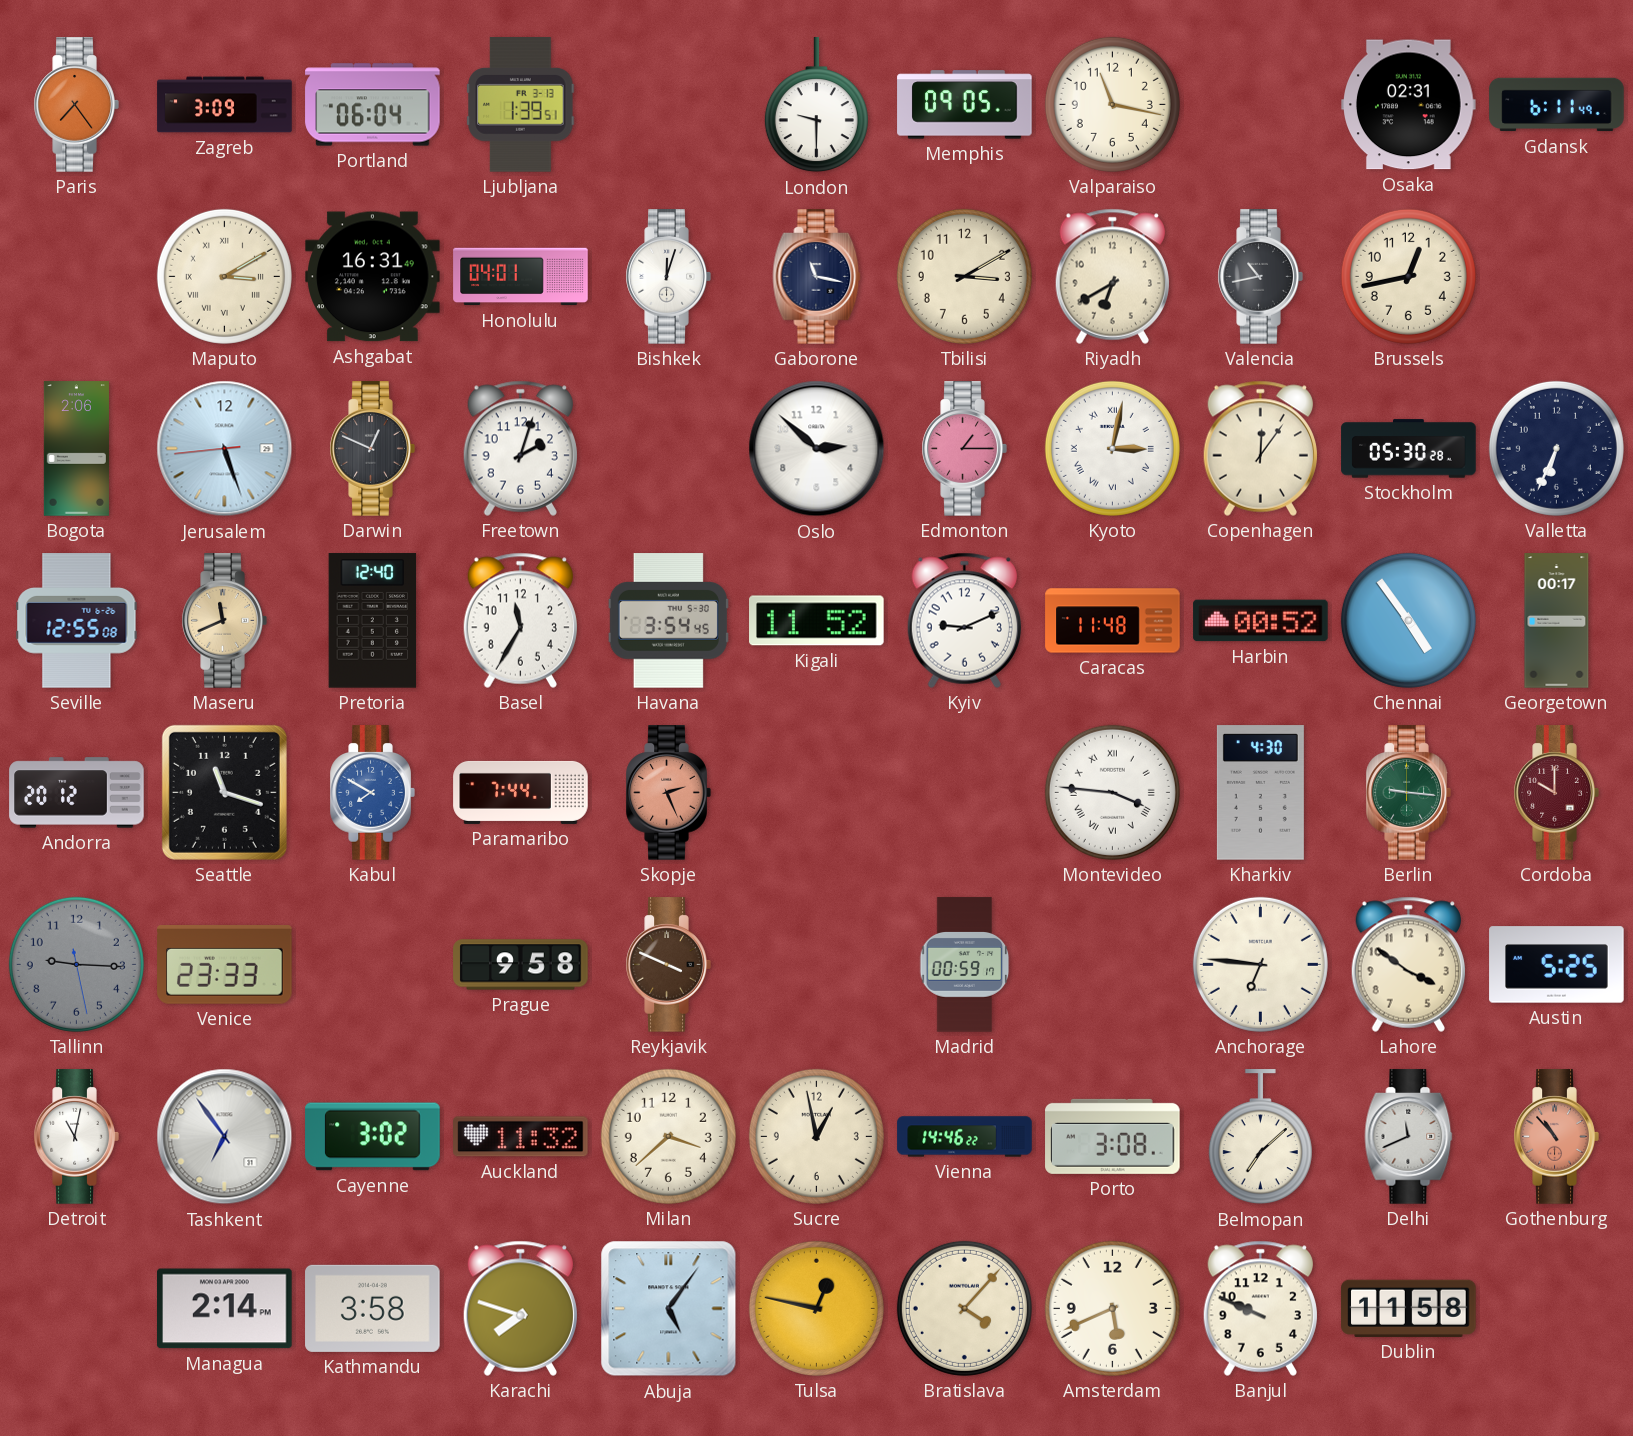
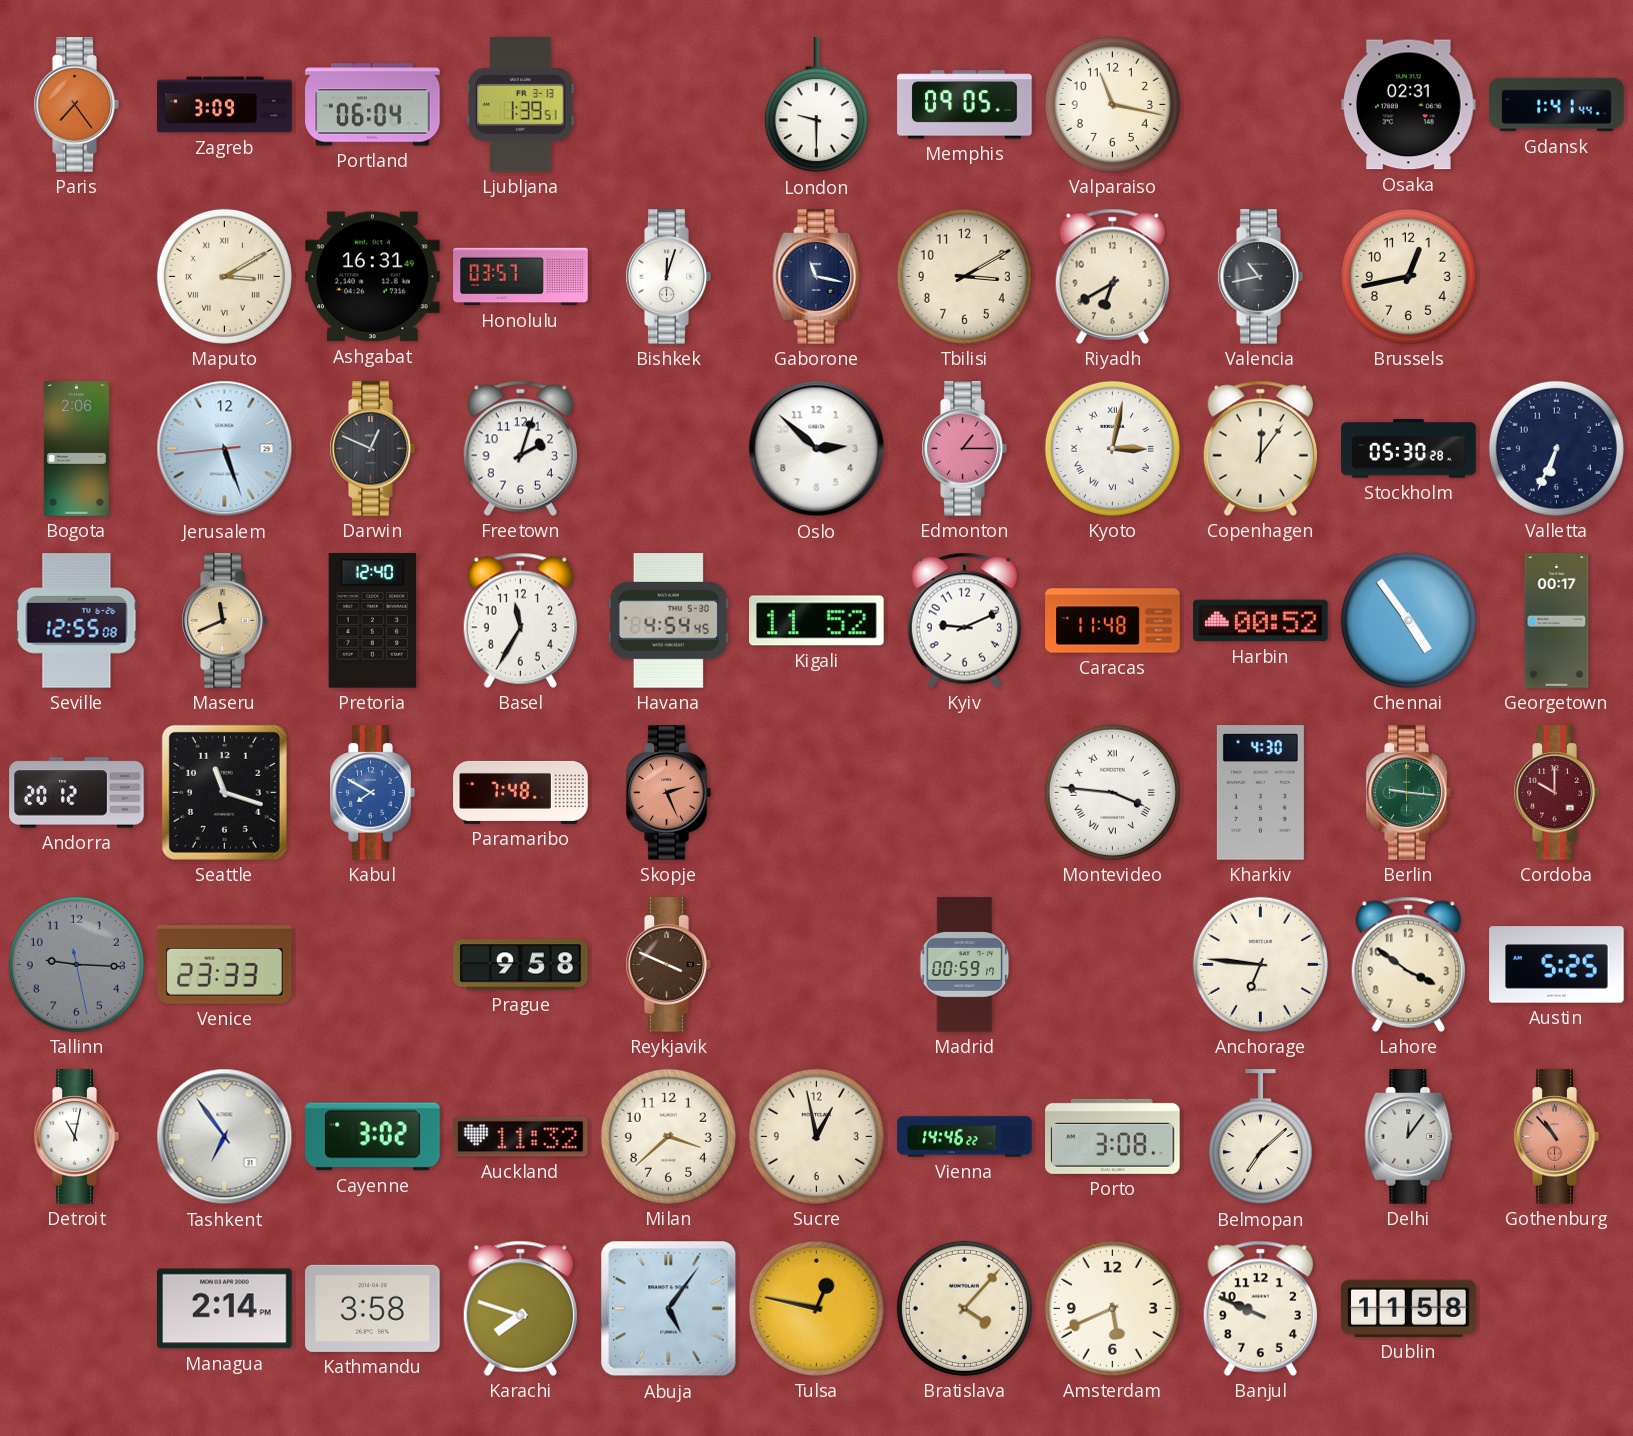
Gdansk: 6:11 -> 1:41
Honolulu: 04:01 -> 03:57
Havana: 3:54 -> 4:54
Paramaribo: 7:44 -> 7:48
Delhi: 11:41 -> 12:06
